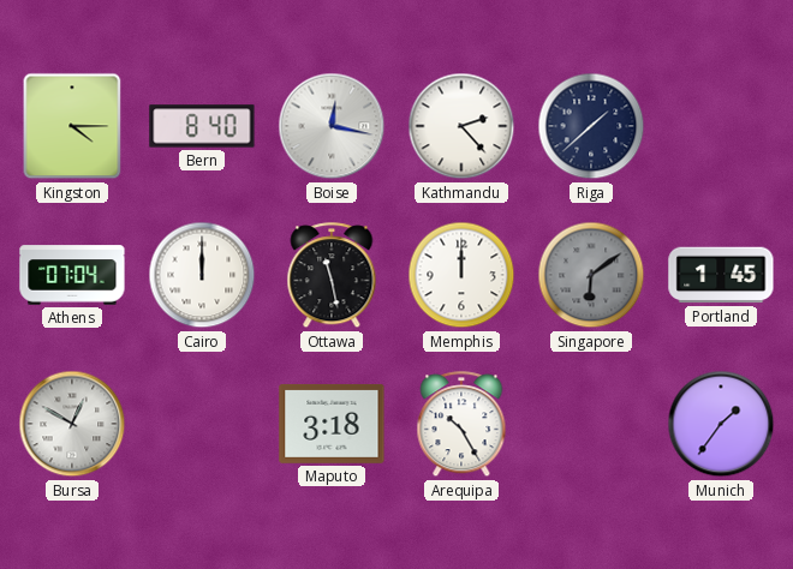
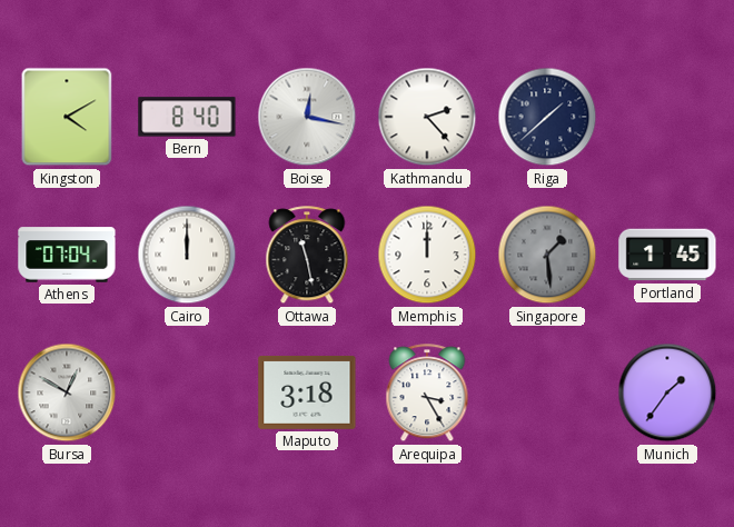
Kingston: 4:15 -> 4:10
Singapore: 6:09 -> 1:29
Arequipa: 10:25 -> 3:25
